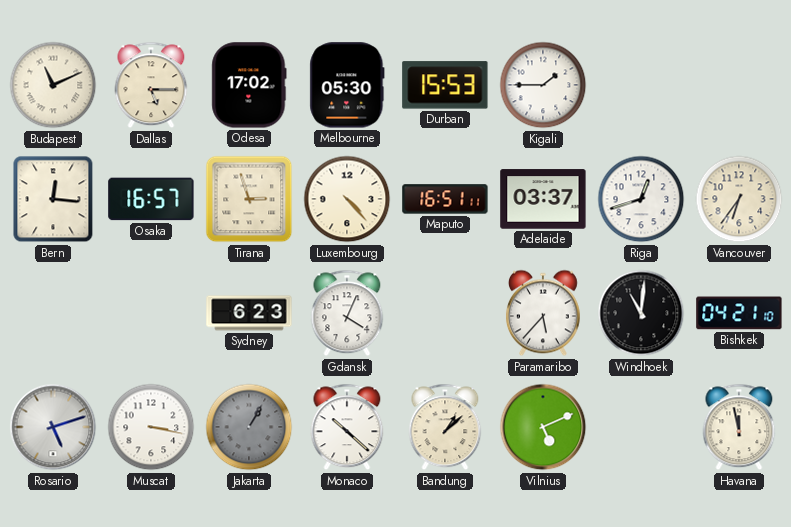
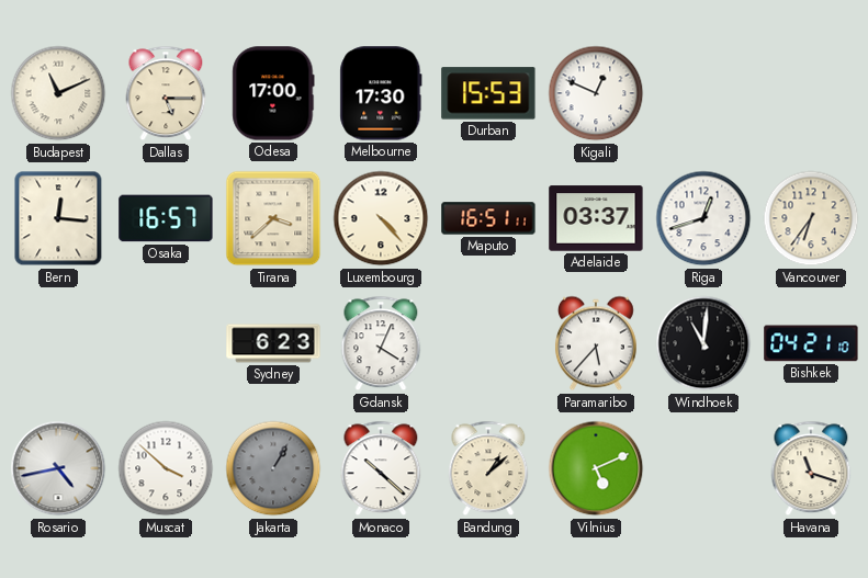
Odesa: 17:02 -> 17:00
Melbourne: 05:30 -> 17:30
Kigali: 1:45 -> 12:49
Tirana: 2:57 -> 3:38
Rosario: 5:12 -> 4:43
Muscat: 3:17 -> 3:52
Havana: 11:58 -> 11:18
